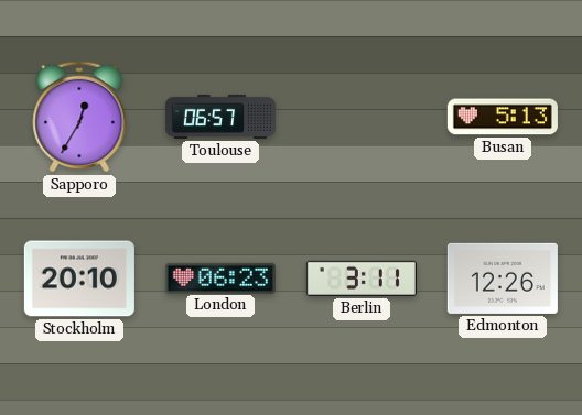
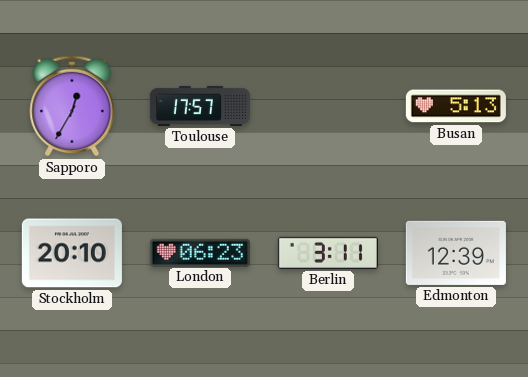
Toulouse: 06:57 -> 17:57
Edmonton: 12:26 -> 12:39
